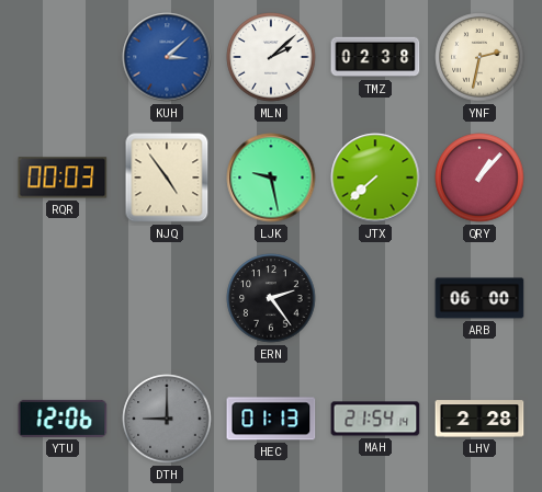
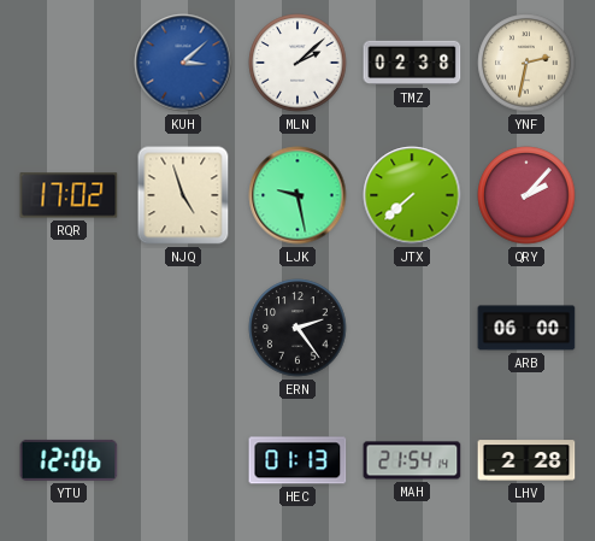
RQR: 00:03 -> 17:02
NJQ: 4:54 -> 4:57
QRY: 1:07 -> 2:07
DTH: 9:00 -> none
